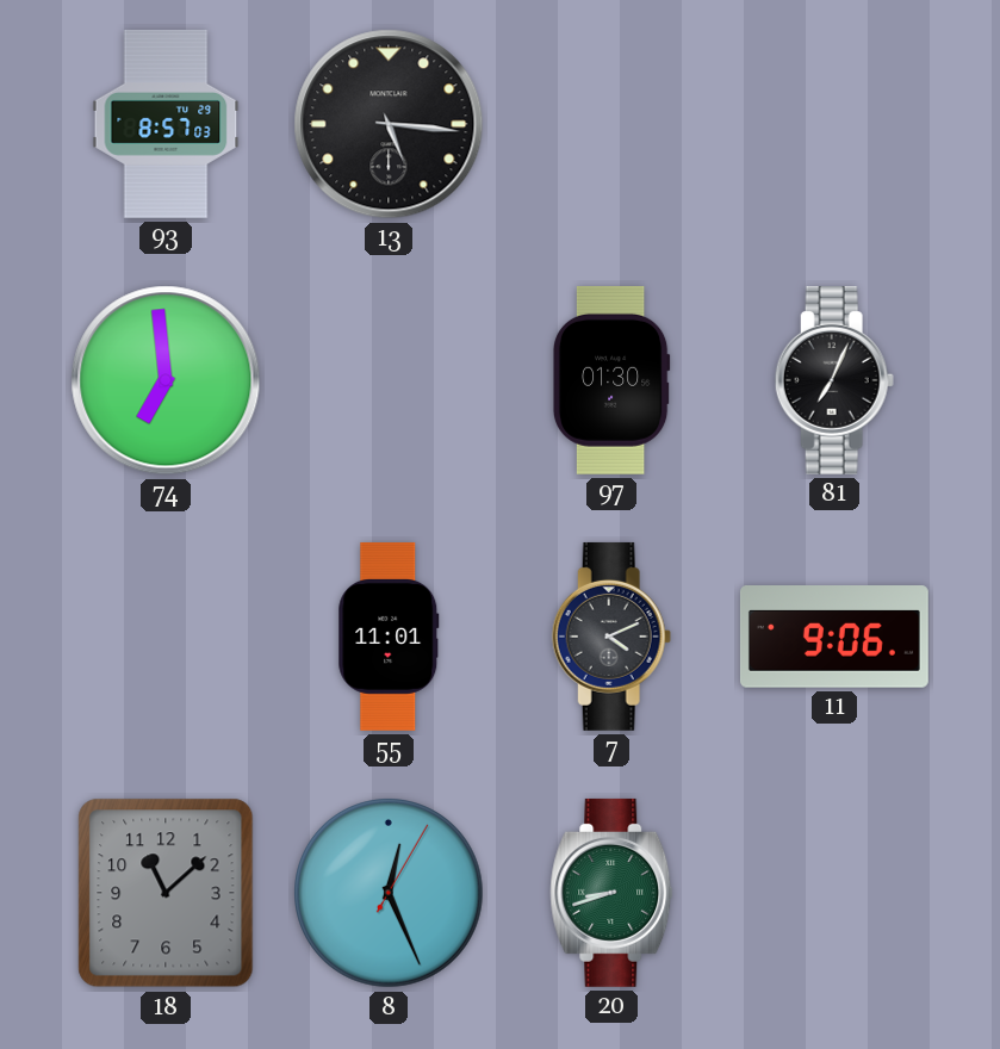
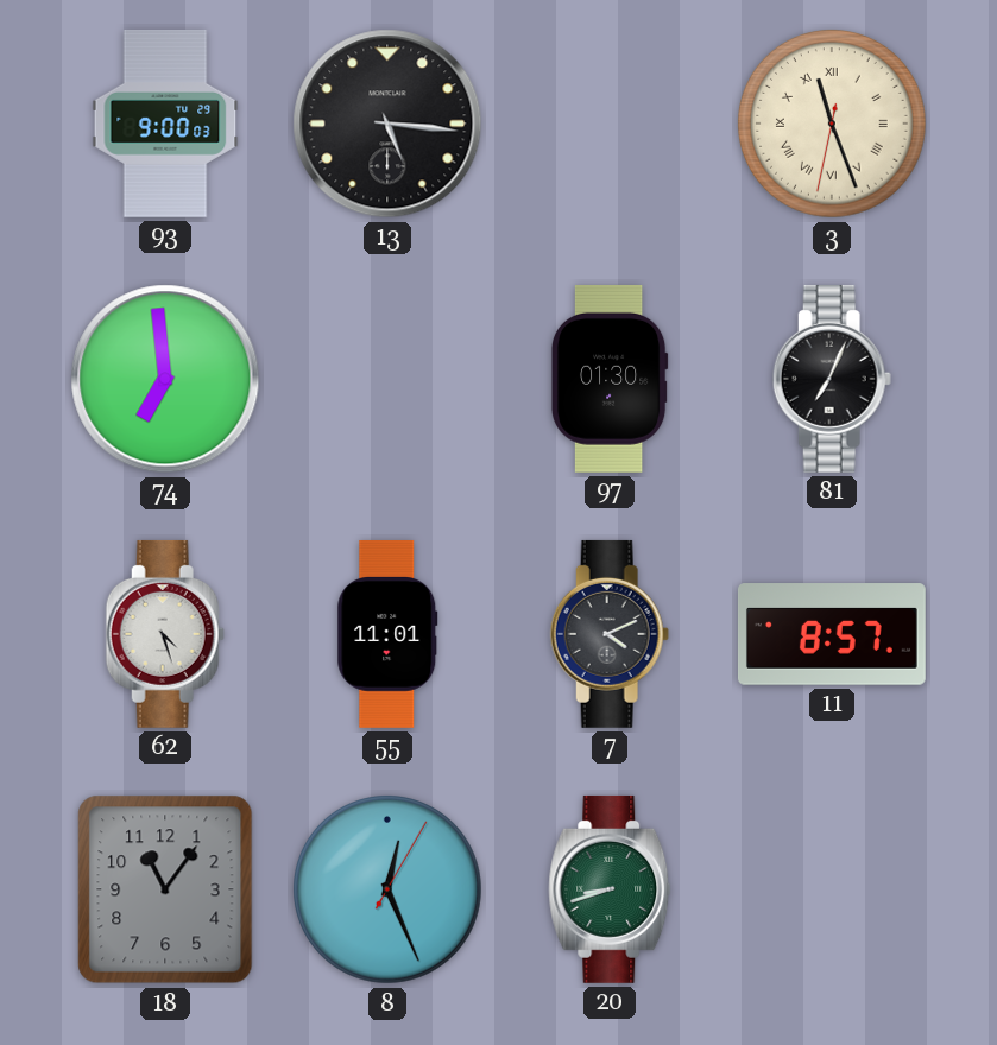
93: 8:57 -> 9:00
3: none -> 11:26
62: none -> 4:27
11: 9:06 -> 8:57
18: 11:08 -> 11:06
